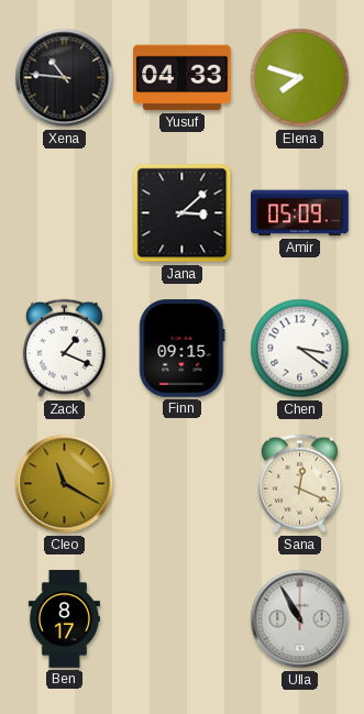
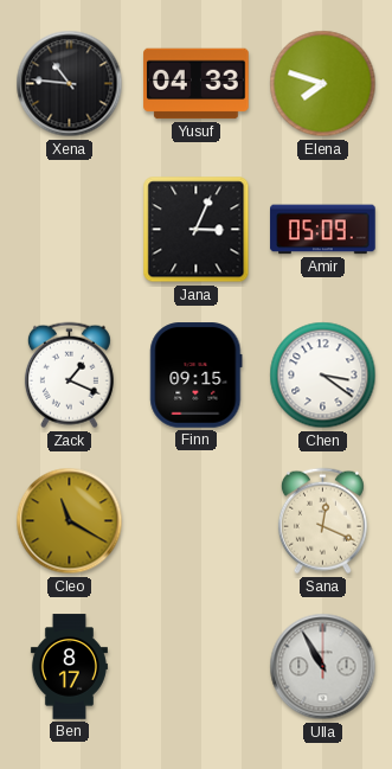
Jana: 3:08 -> 3:04
